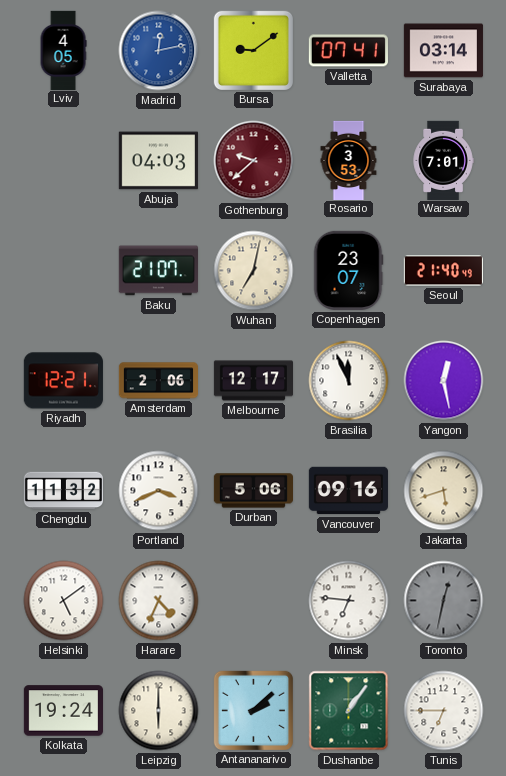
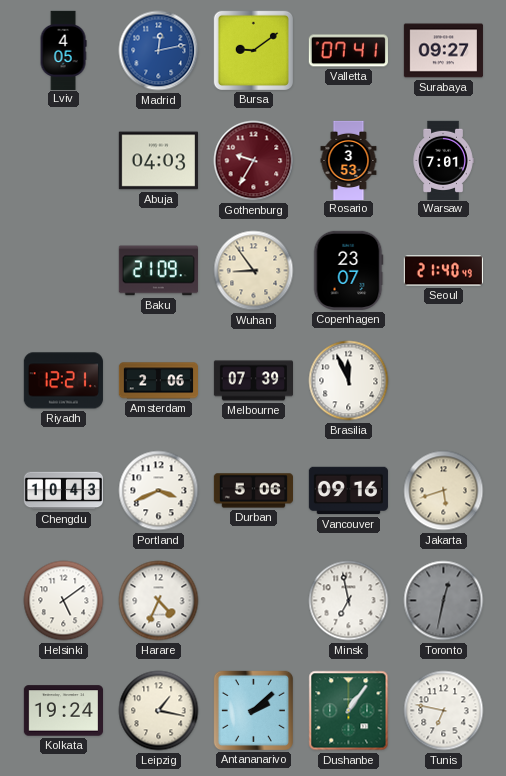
Surabaya: 03:14 -> 09:27
Gothenburg: 9:38 -> 9:35
Baku: 21:07 -> 21:09
Wuhan: 7:02 -> 8:54
Melbourne: 12:17 -> 07:39
Yangon: 12:28 -> none
Chengdu: 11:32 -> 10:43
Minsk: 6:46 -> 6:58
Leipzig: 6:00 -> 1:17
Tunis: 6:45 -> 6:47
